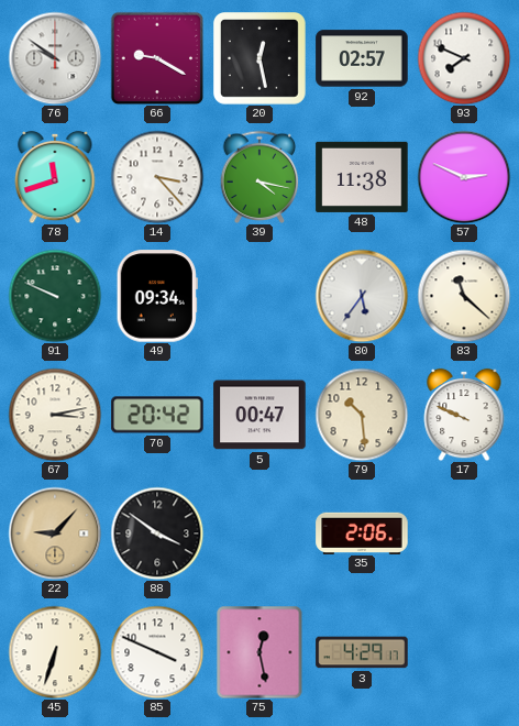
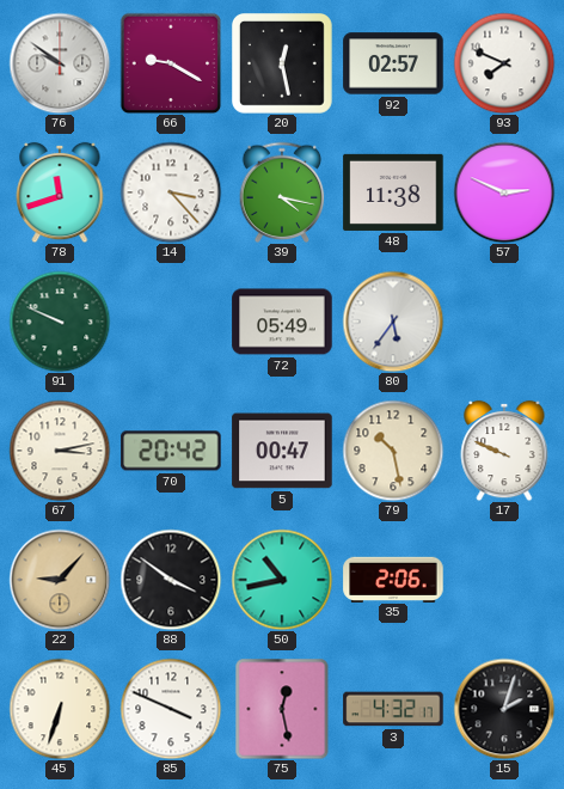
49: 09:34 -> none
72: none -> 05:49
83: 11:22 -> none
79: 10:29 -> 10:28
50: none -> 10:43
3: 4:29 -> 4:32
15: none -> 2:03
